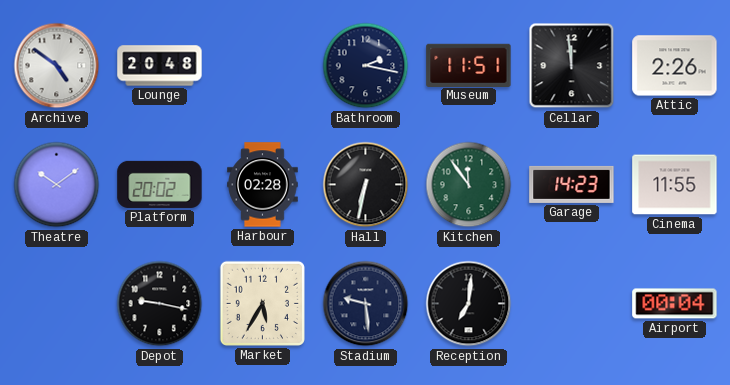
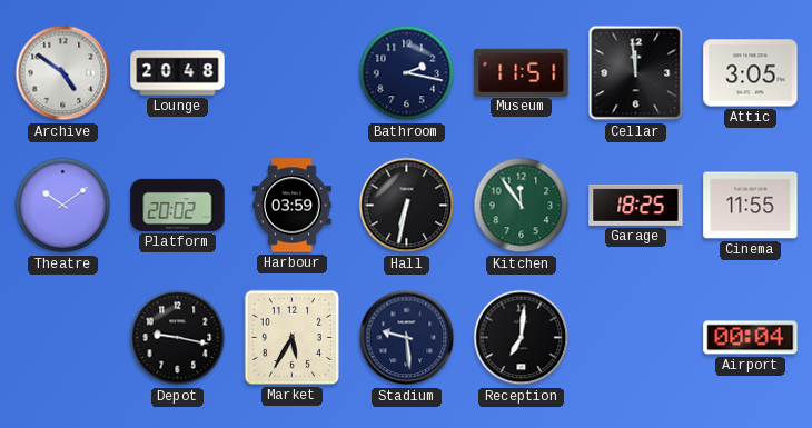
Attic: 2:26 -> 3:05
Harbour: 02:28 -> 03:59
Garage: 14:23 -> 18:25
